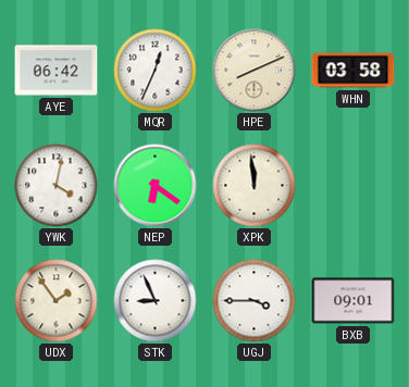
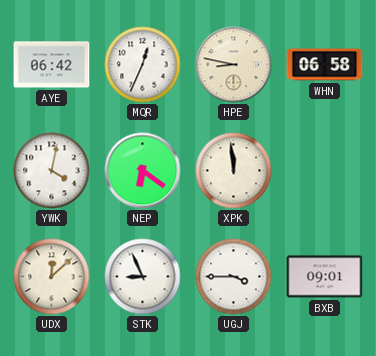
HPE: 8:11 -> 8:47
WHN: 03:58 -> 06:58
UDX: 1:54 -> 12:08
